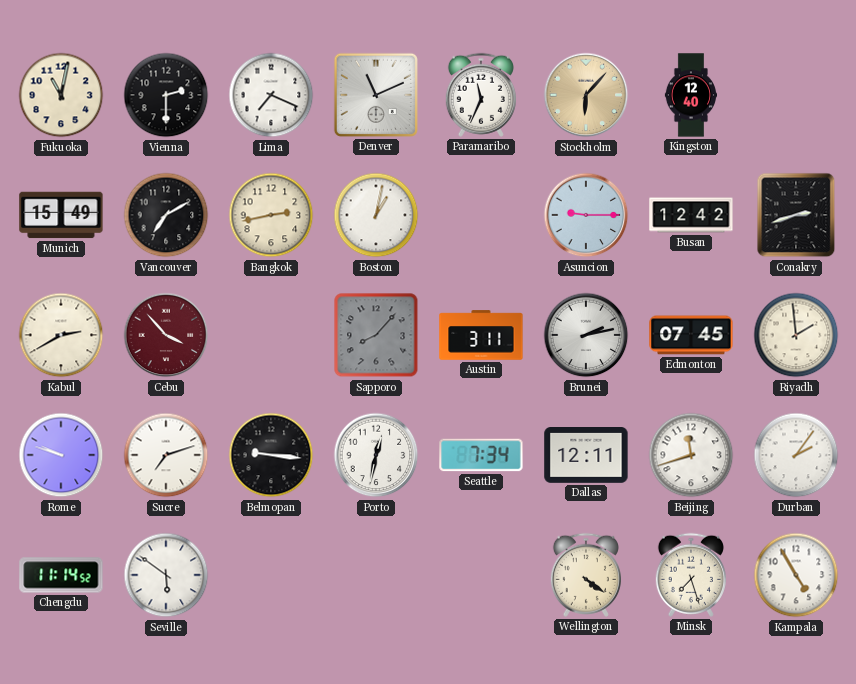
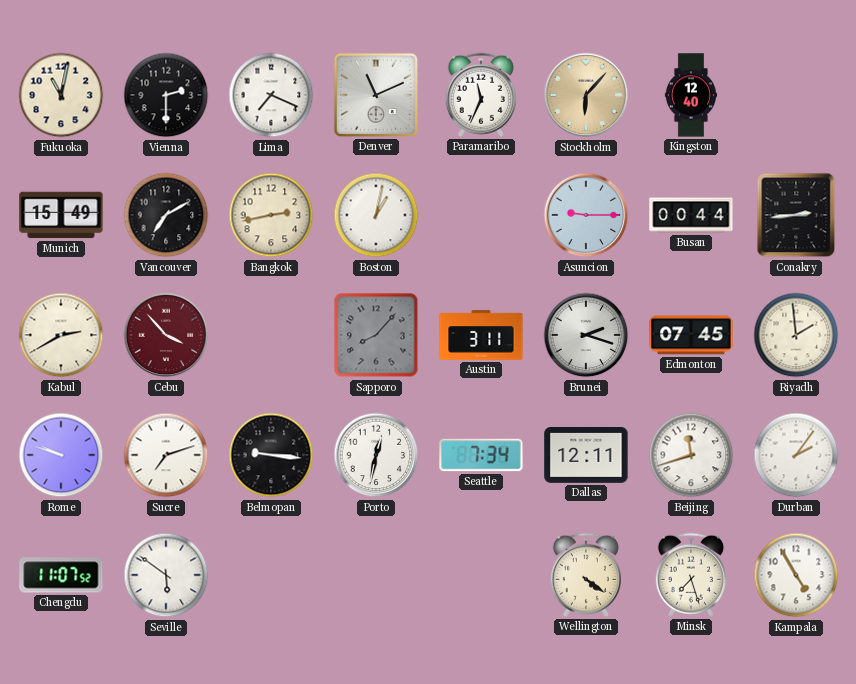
Busan: 12:42 -> 00:44
Conakry: 2:42 -> 2:44
Brunei: 2:13 -> 2:18
Chengdu: 11:14 -> 11:07
